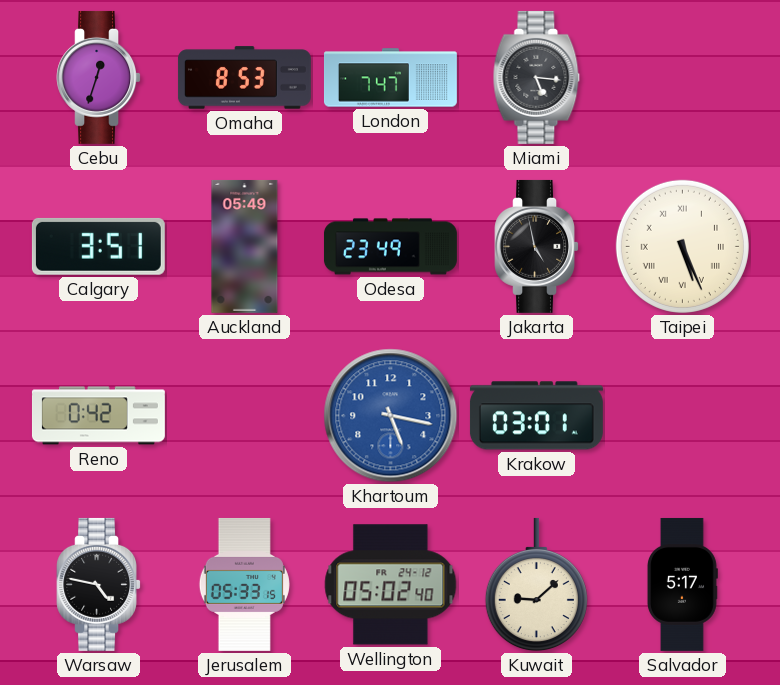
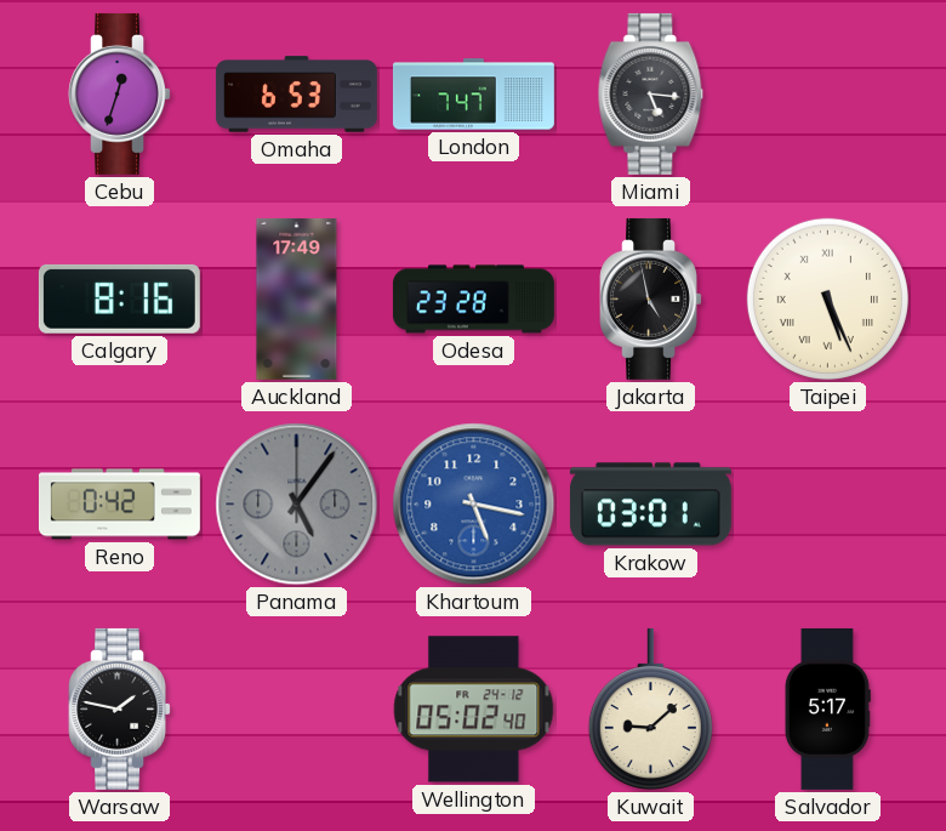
Omaha: 8:53 -> 6:53
Calgary: 3:51 -> 8:16
Auckland: 05:49 -> 17:49
Odesa: 23:49 -> 23:28
Panama: none -> 5:06
Warsaw: 4:47 -> 1:47
Jerusalem: 05:33 -> none
